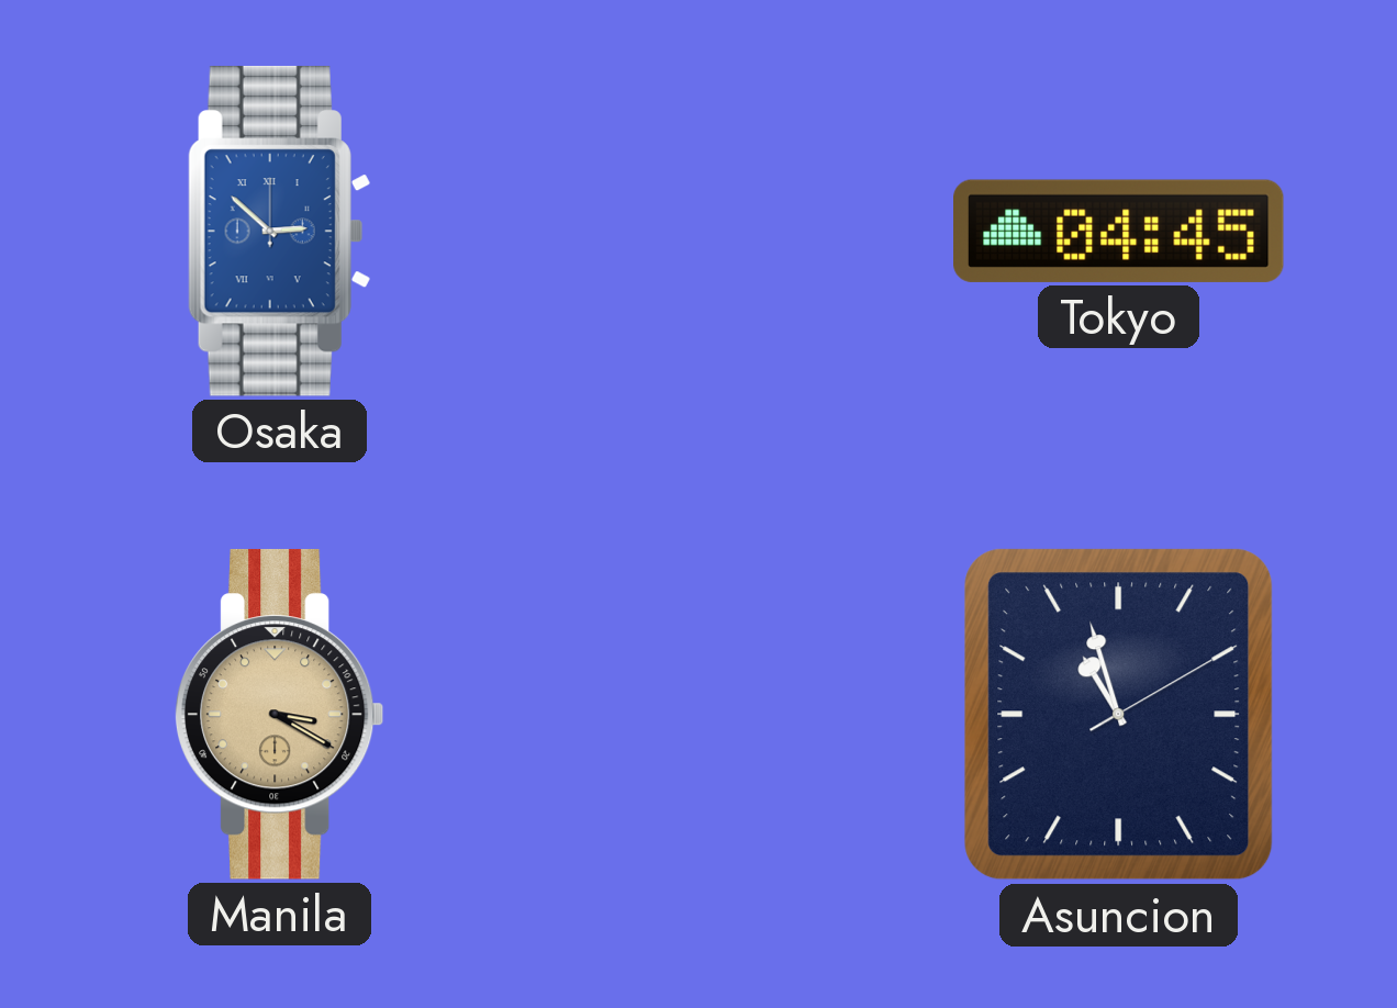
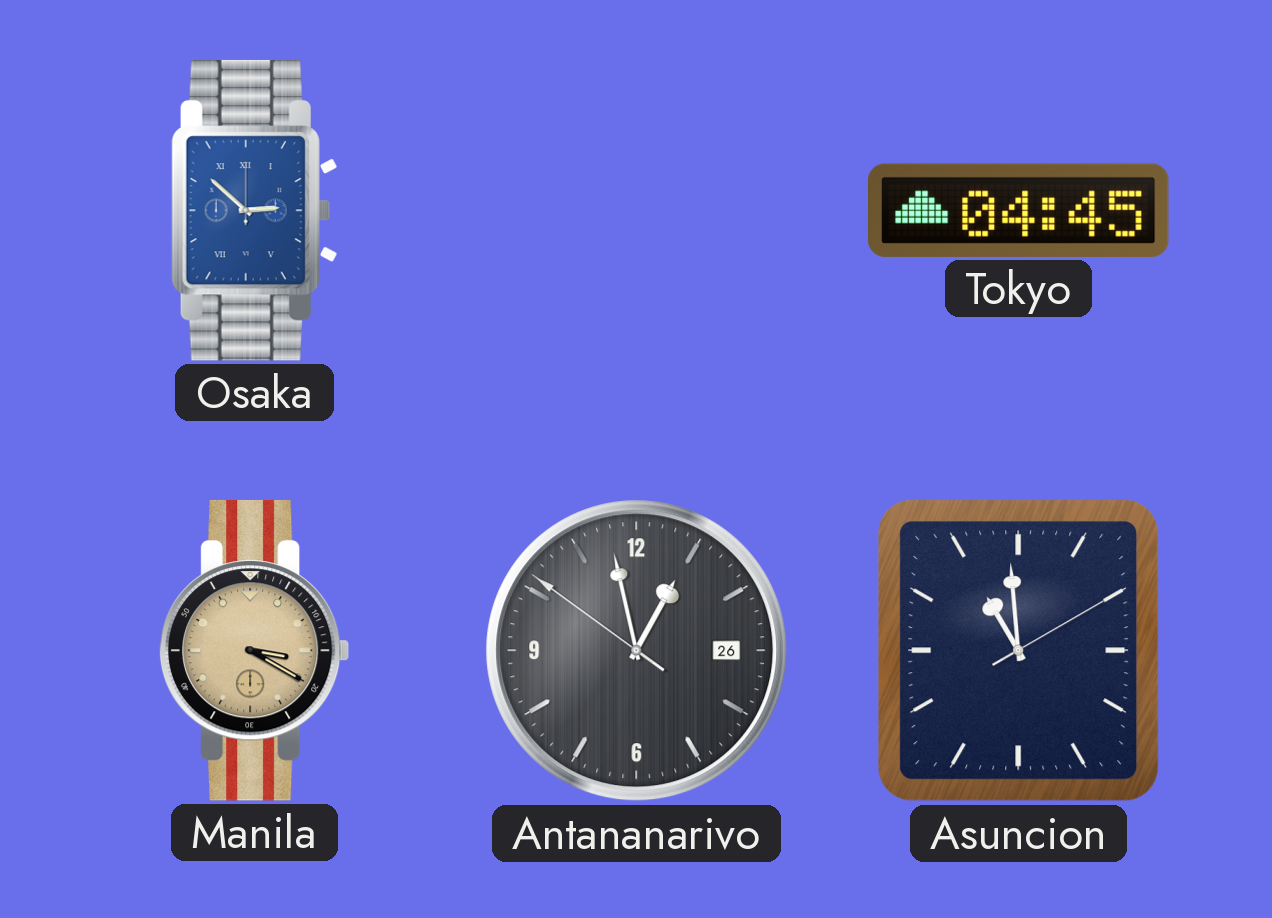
Antananarivo: none -> 12:57
Asuncion: 10:57 -> 10:59
